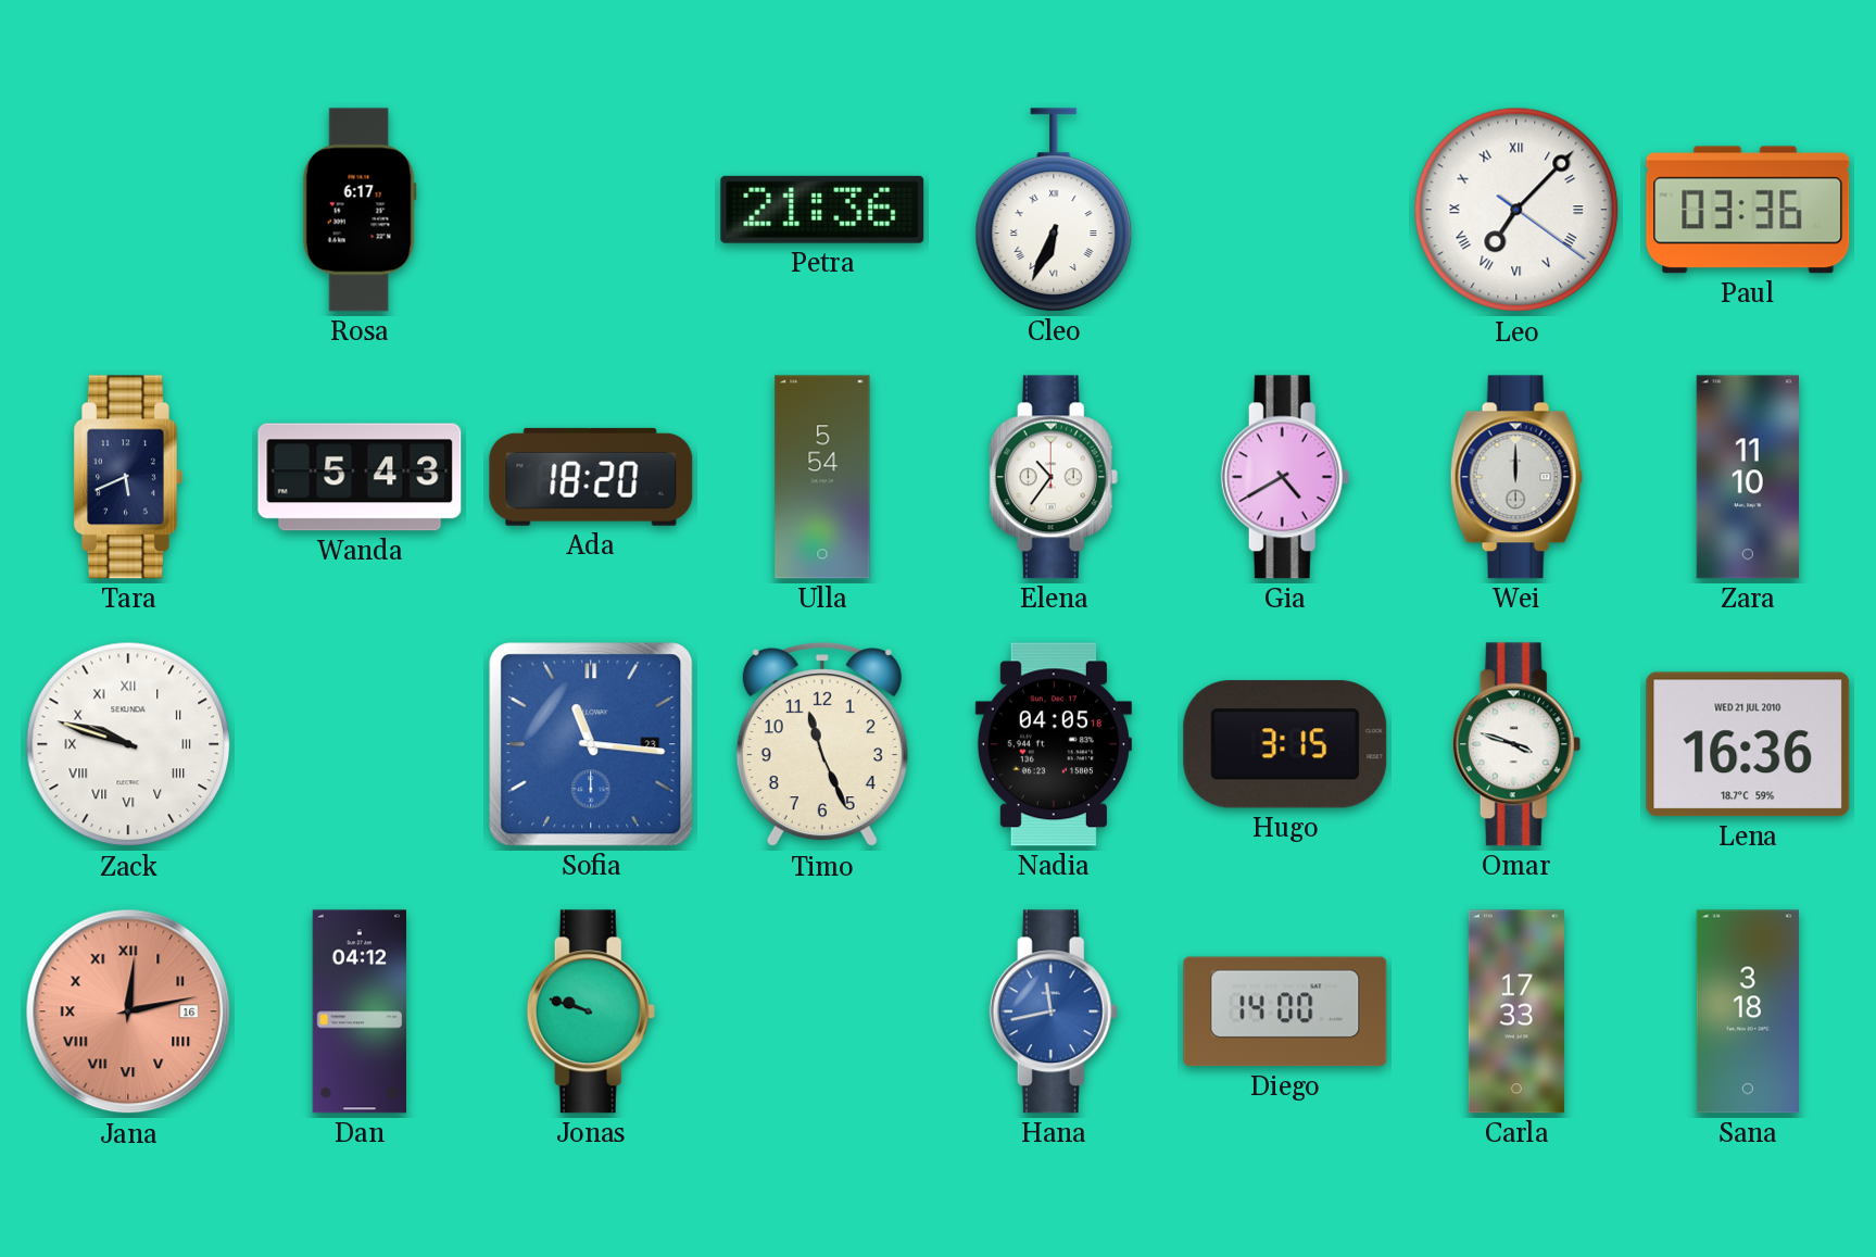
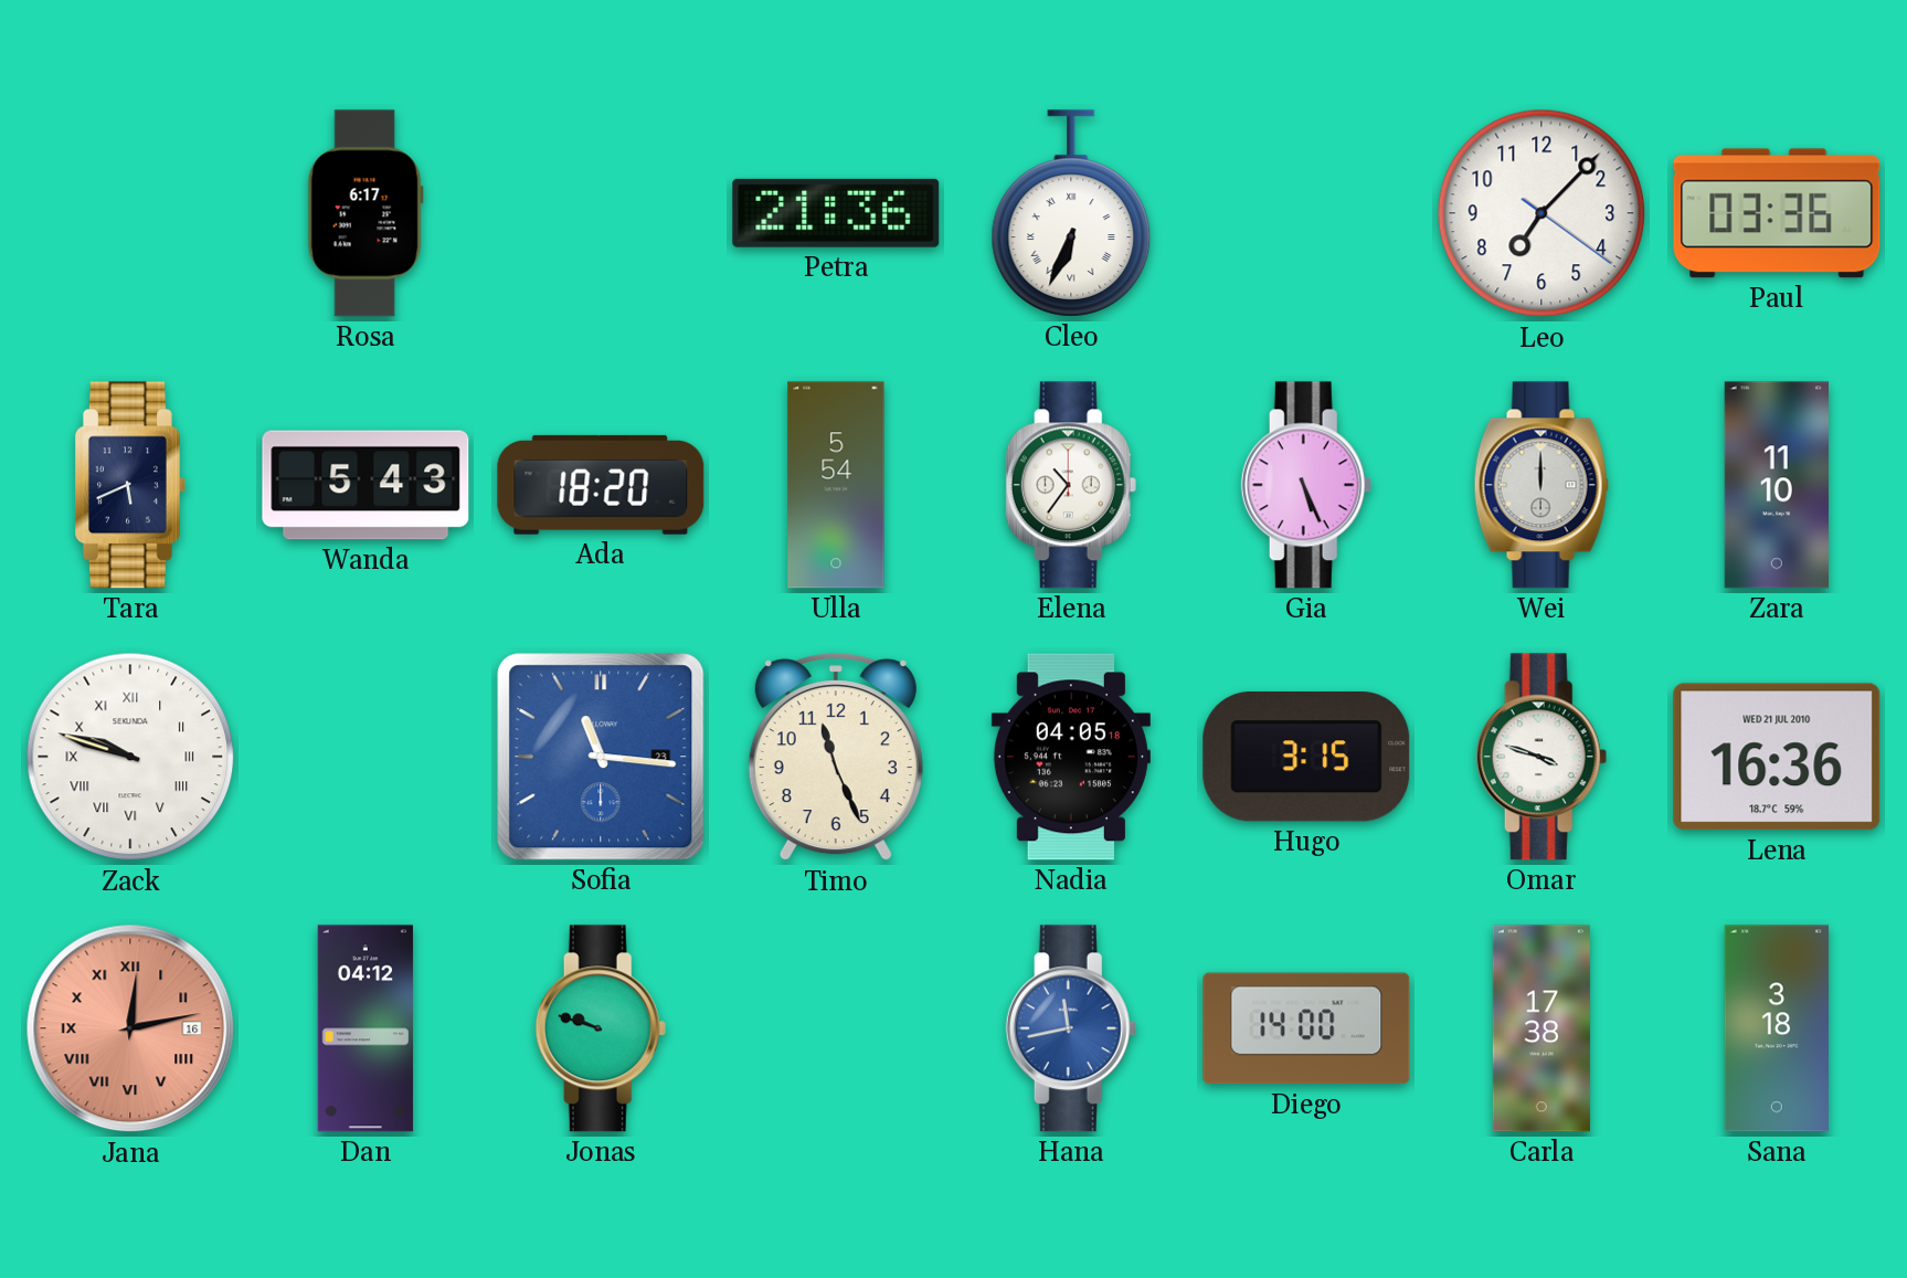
Leo numerals: Roman -> Arabic
Gia: 4:40 -> 5:26
Carla: 17:33 -> 17:38
